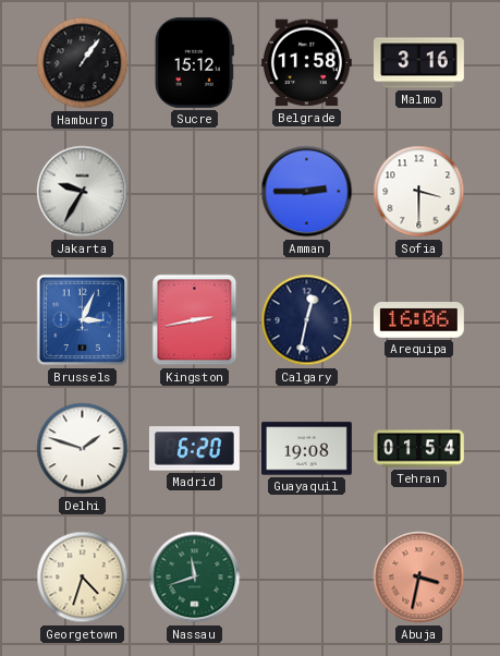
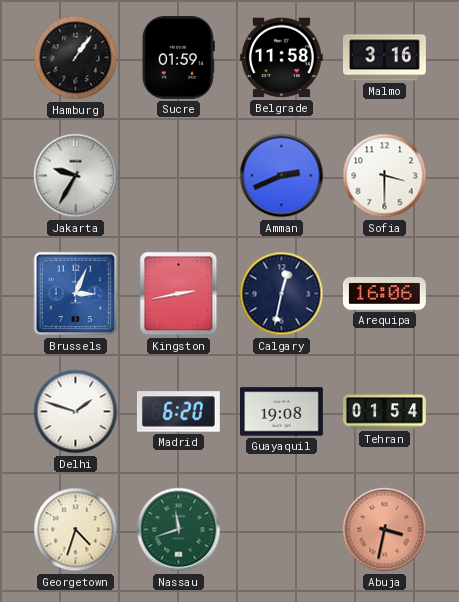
Sucre: 15:12 -> 01:59
Amman: 2:45 -> 2:41
